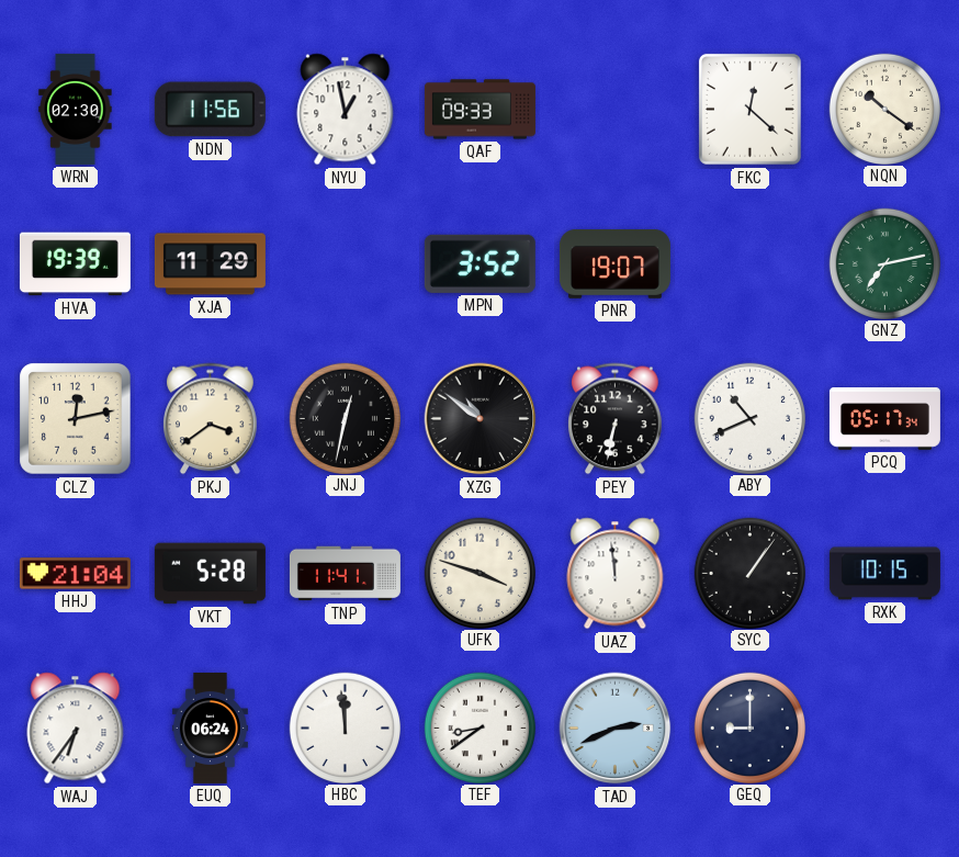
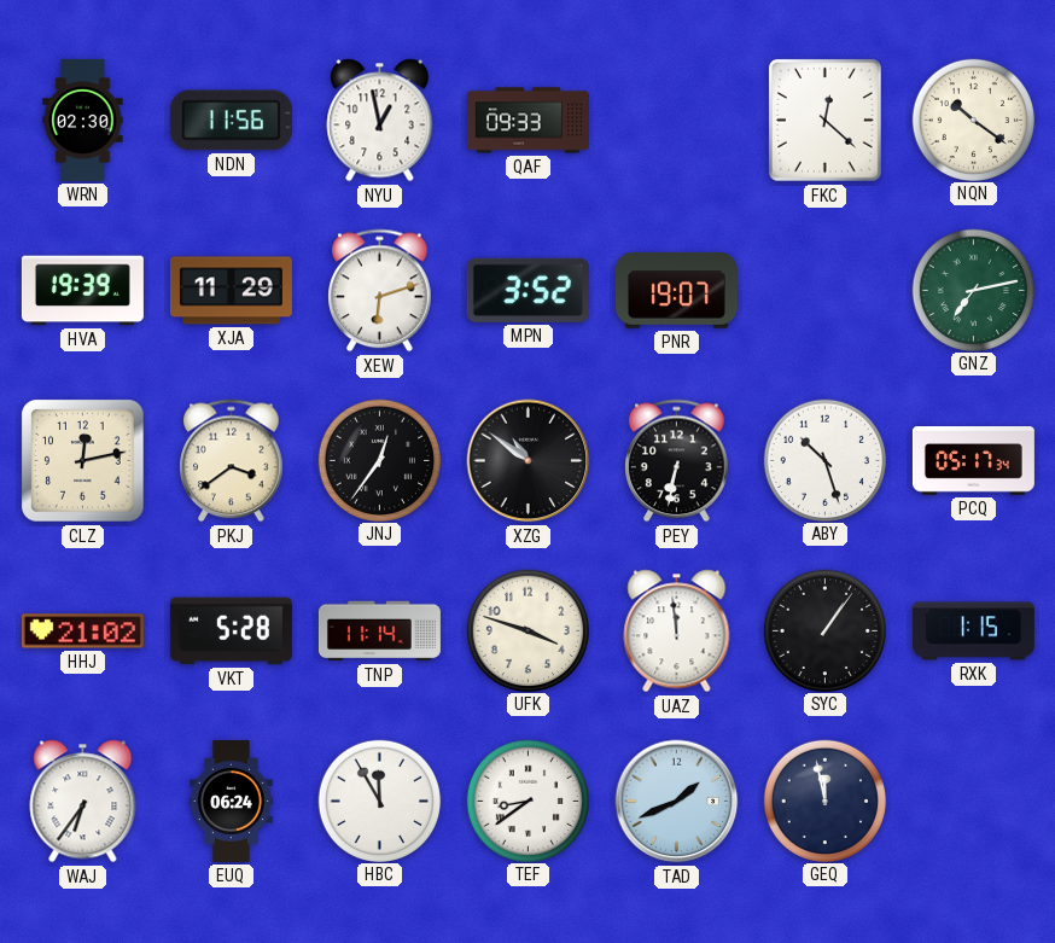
XEW: none -> 6:12
JNJ: 12:32 -> 12:36
ABY: 10:41 -> 10:27
HHJ: 21:04 -> 21:02
TNP: 11:41 -> 11:14
RXK: 10:15 -> 1:15
HBC: 11:59 -> 11:55
TAD: 2:41 -> 1:41
GEQ: 9:00 -> 11:58
